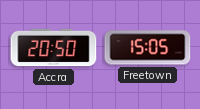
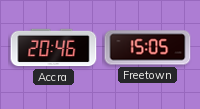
Accra: 20:50 -> 20:46
